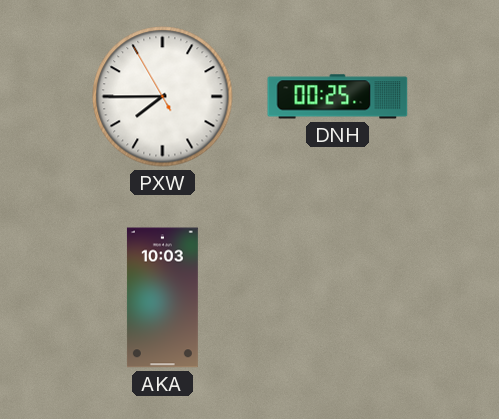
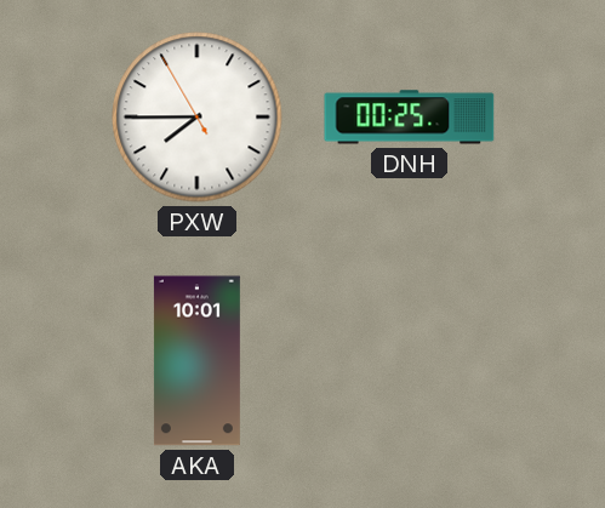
AKA: 10:03 -> 10:01
